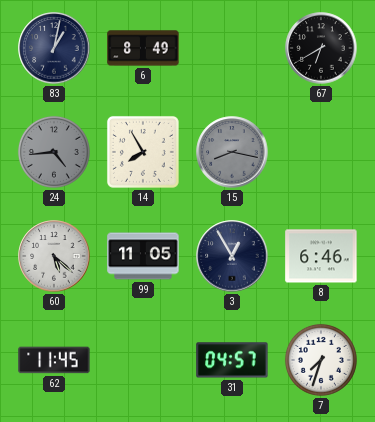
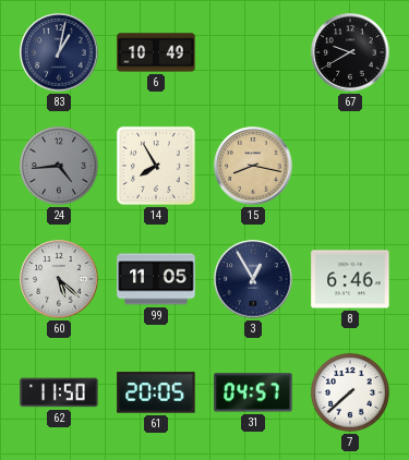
6: 8:49 -> 10:49
67: 6:40 -> 9:40
15 dial: grey -> champagne
62: 11:45 -> 11:50
61: none -> 20:05
7: 7:33 -> 7:38
